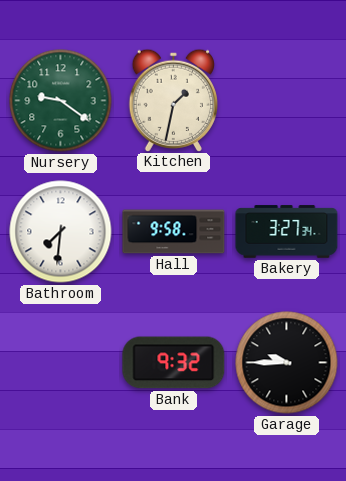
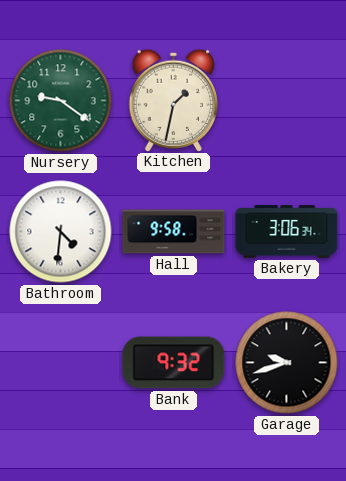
Bathroom: 7:31 -> 4:31
Bakery: 3:27 -> 3:06
Garage: 9:45 -> 9:42
